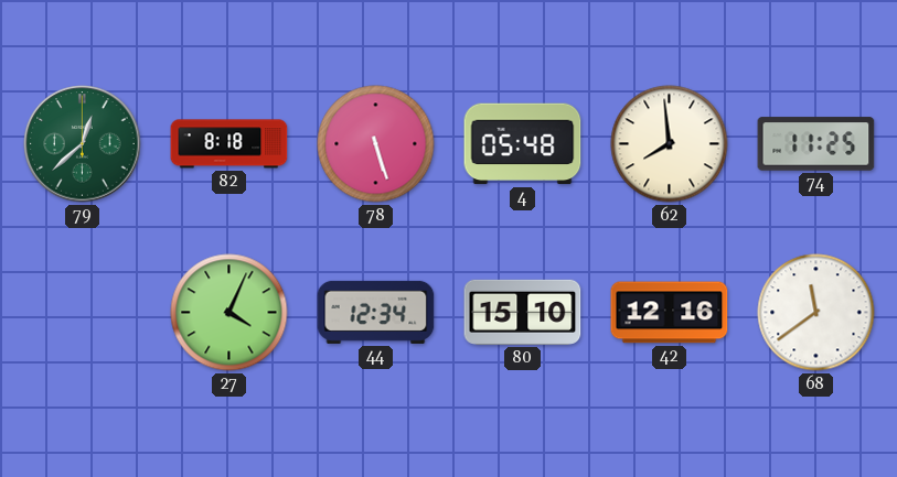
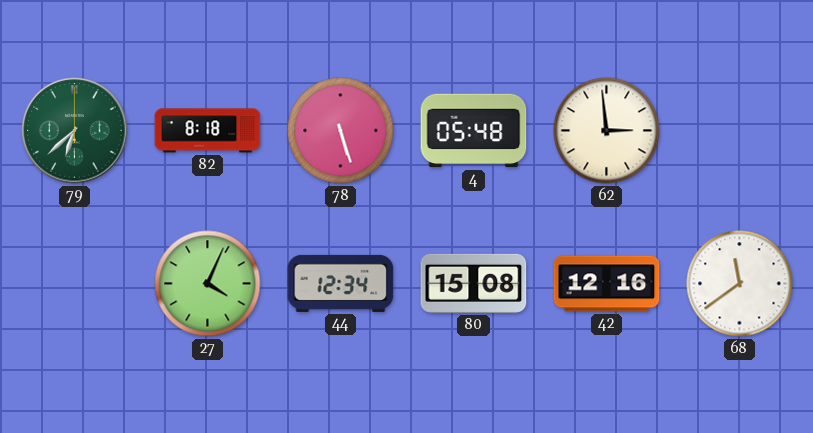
79: 12:38 -> 6:38
62: 7:59 -> 2:59
74: 11:25 -> none
80: 15:10 -> 15:08
